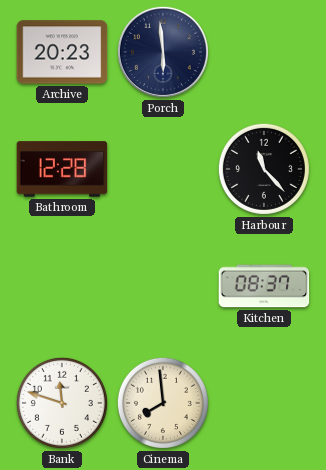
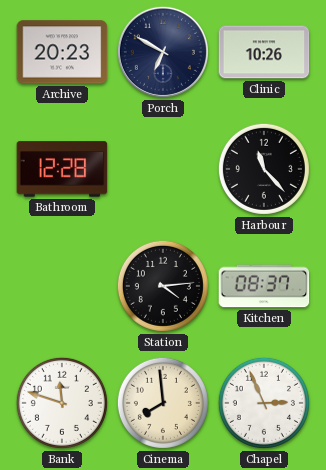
Porch: 5:59 -> 6:50
Clinic: none -> 10:26
Station: none -> 4:14
Chapel: none -> 2:56
